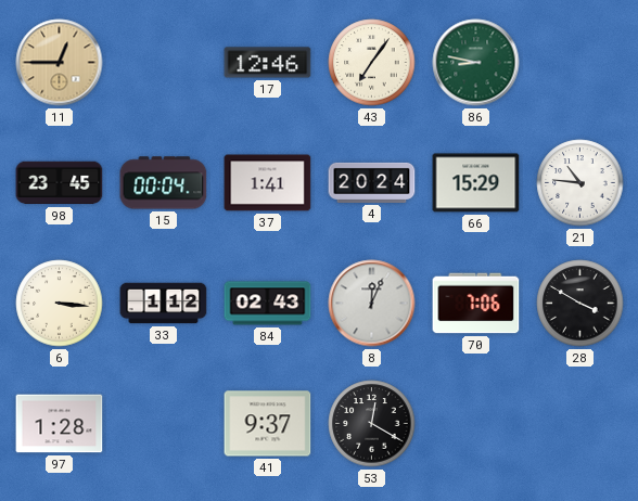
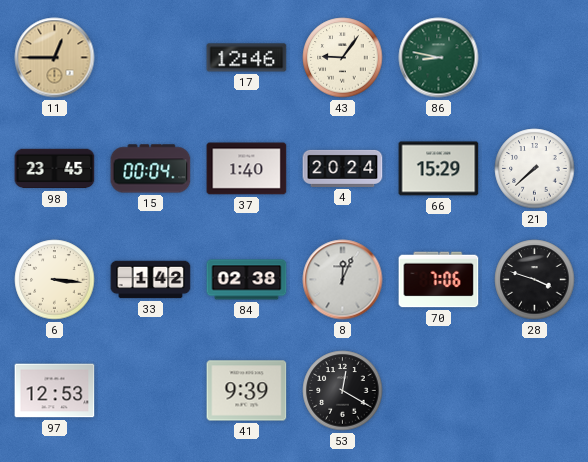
43: 7:06 -> 9:06
37: 1:41 -> 1:40
21: 10:46 -> 7:38
33: 1:12 -> 1:42
84: 02:43 -> 02:38
28: 3:50 -> 3:48
97: 1:28 -> 12:53
41: 9:37 -> 9:39
